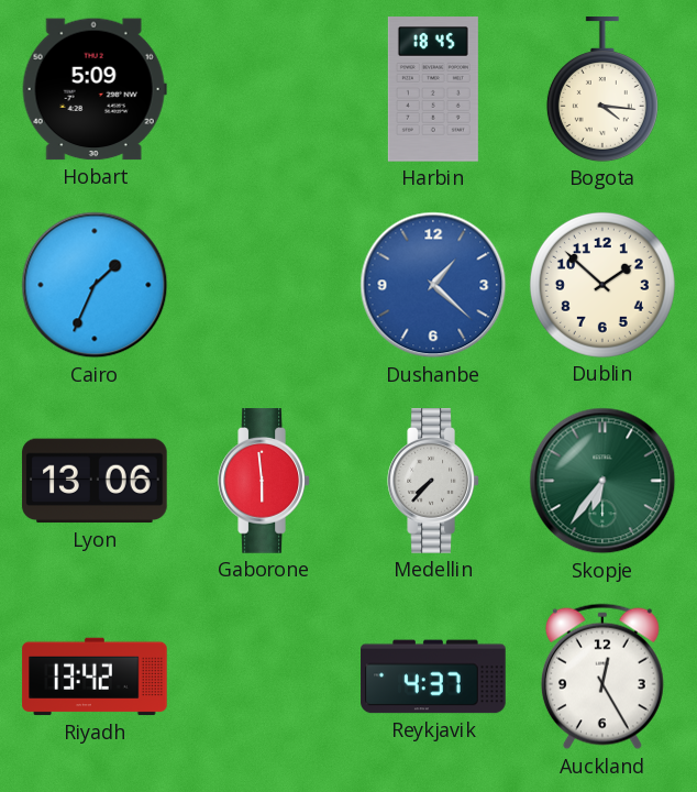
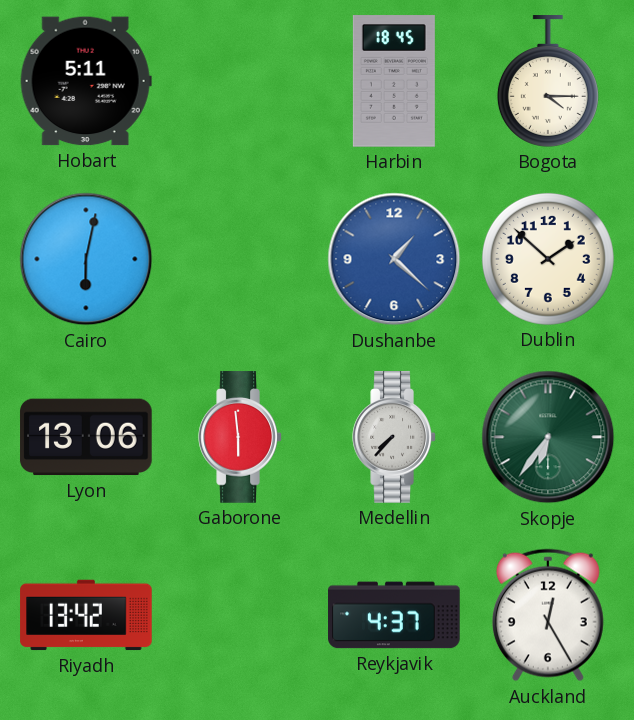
Hobart: 5:09 -> 5:11
Bogota: 4:16 -> 4:15
Cairo: 1:34 -> 6:02
